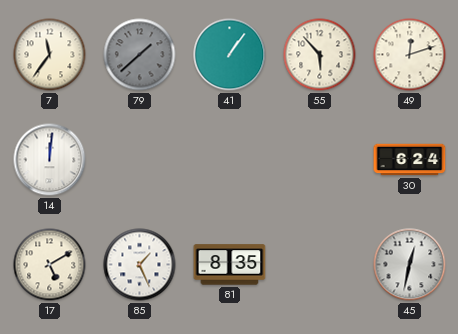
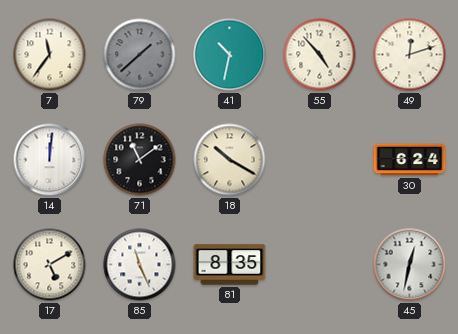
41: 1:06 -> 10:32
55: 5:53 -> 4:53
71: none -> 11:09
18: none -> 10:20
85: 1:26 -> 11:26
